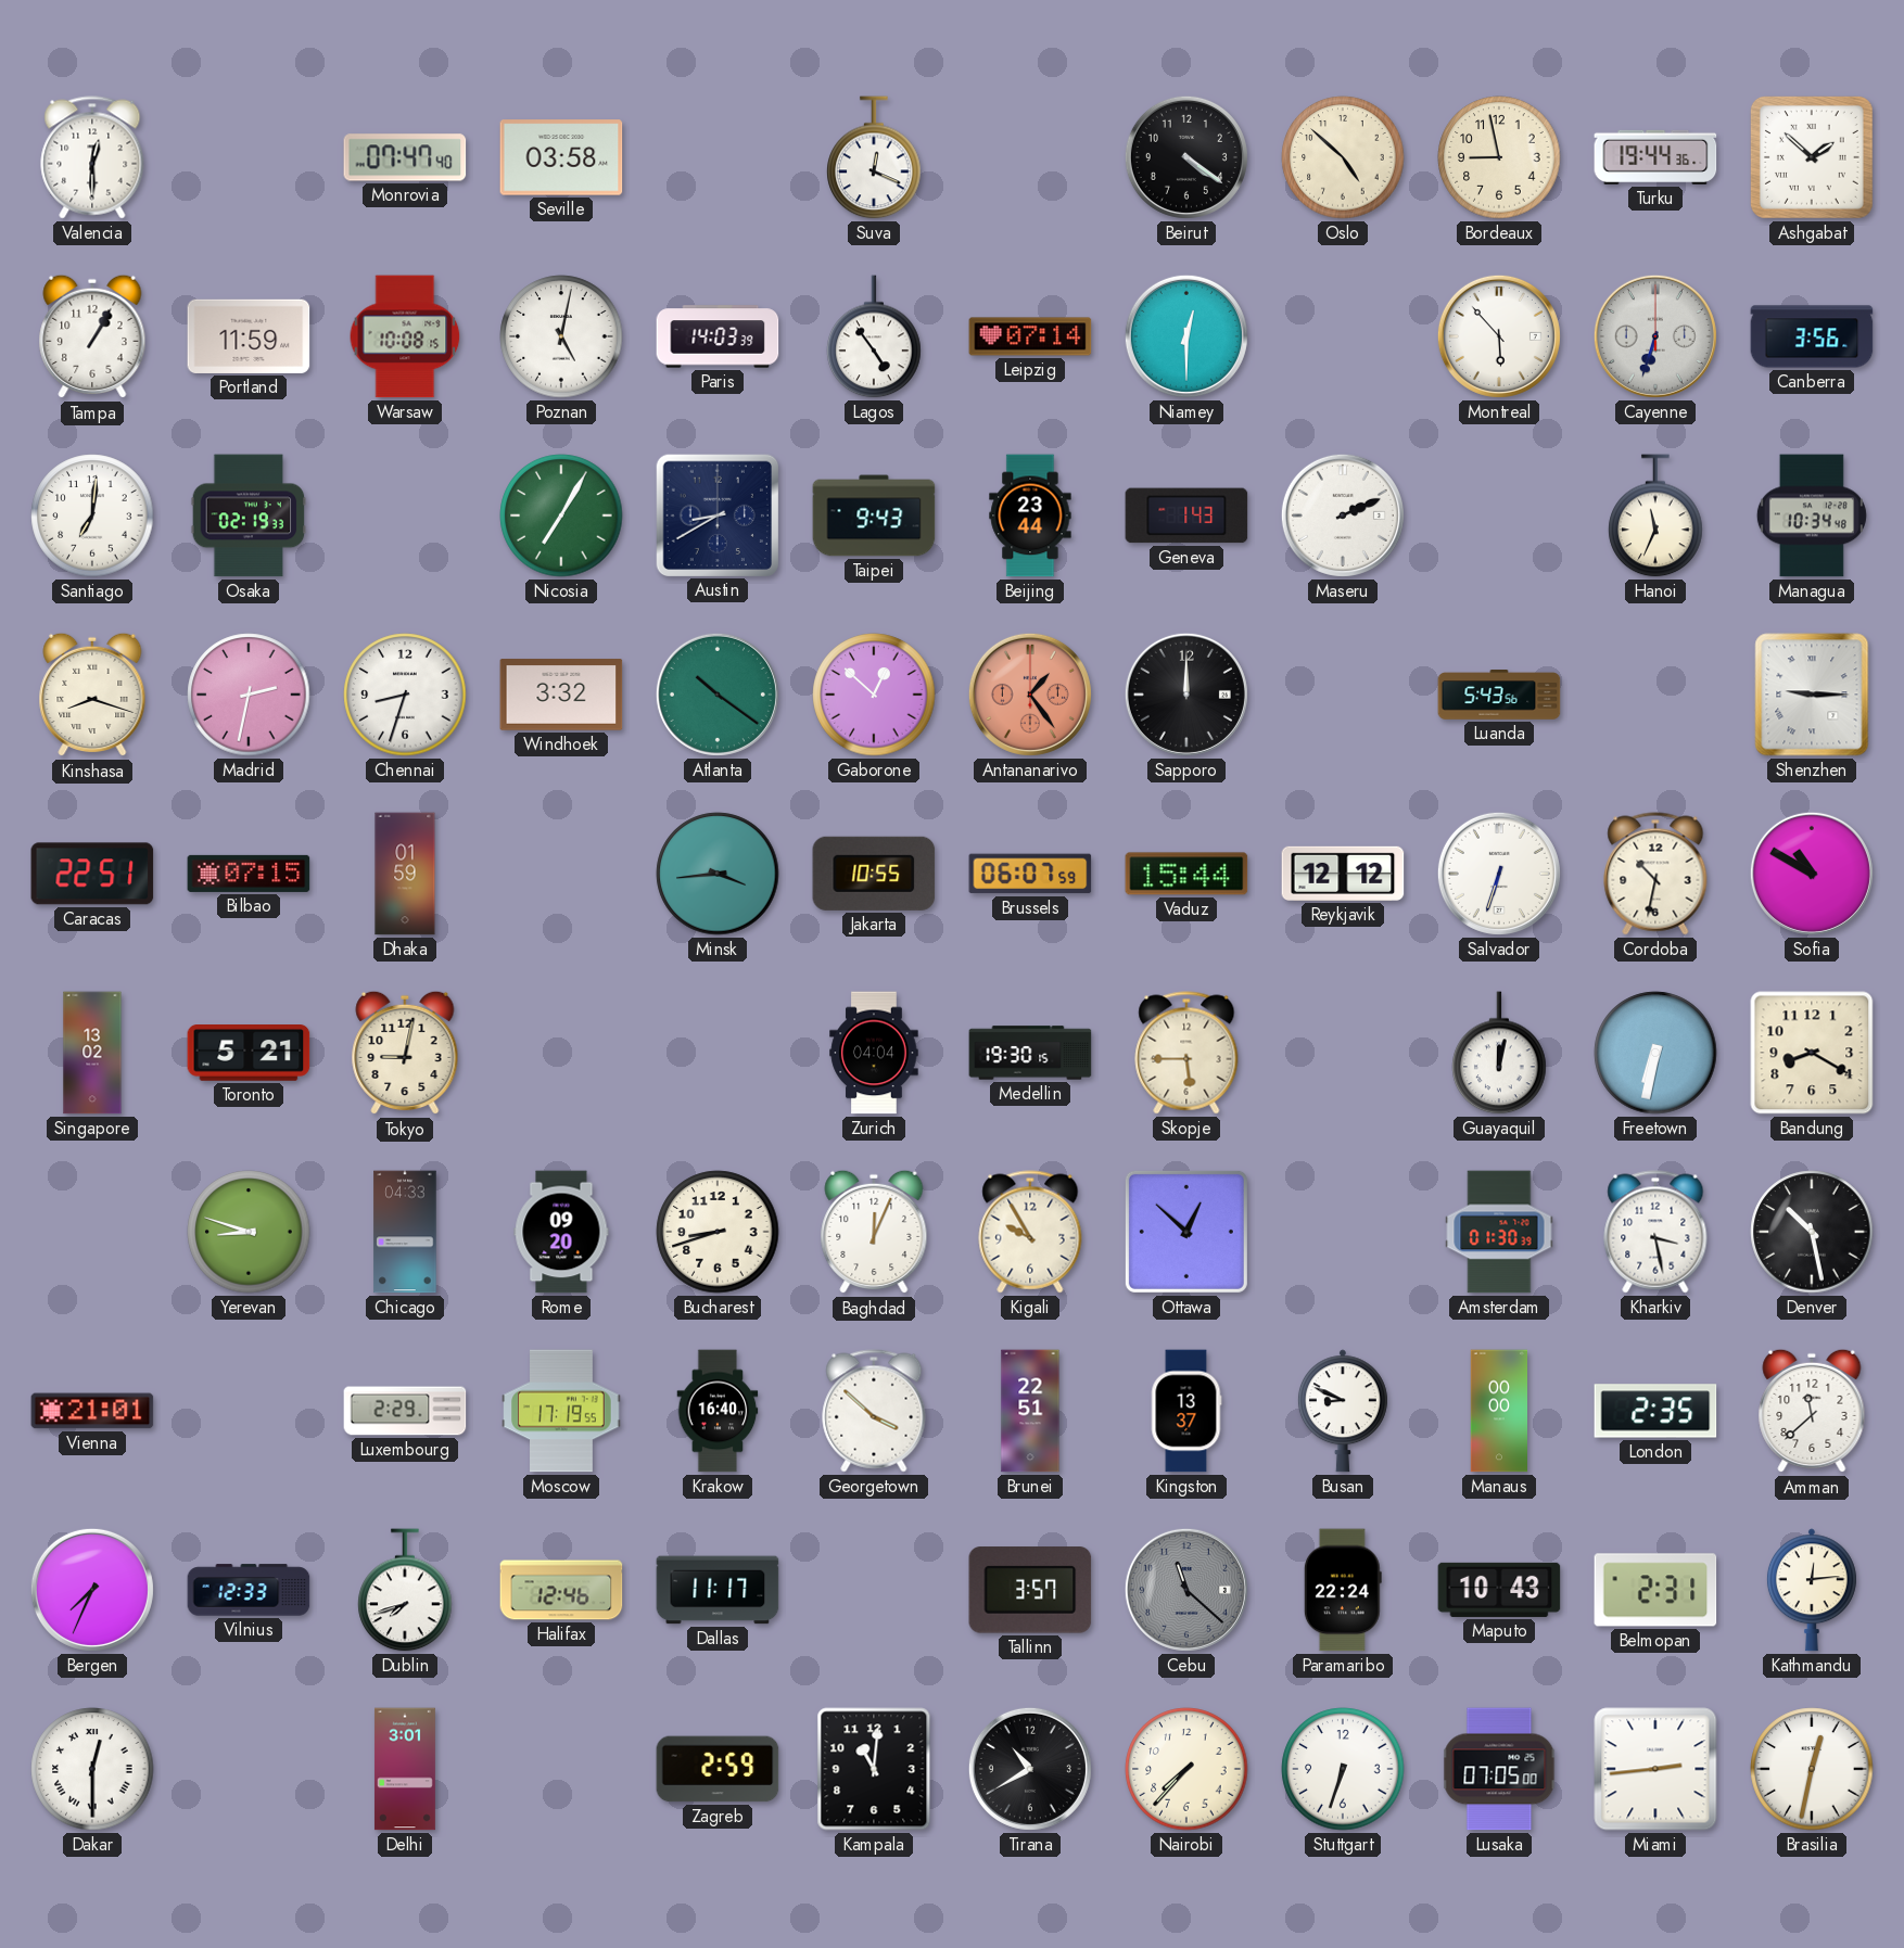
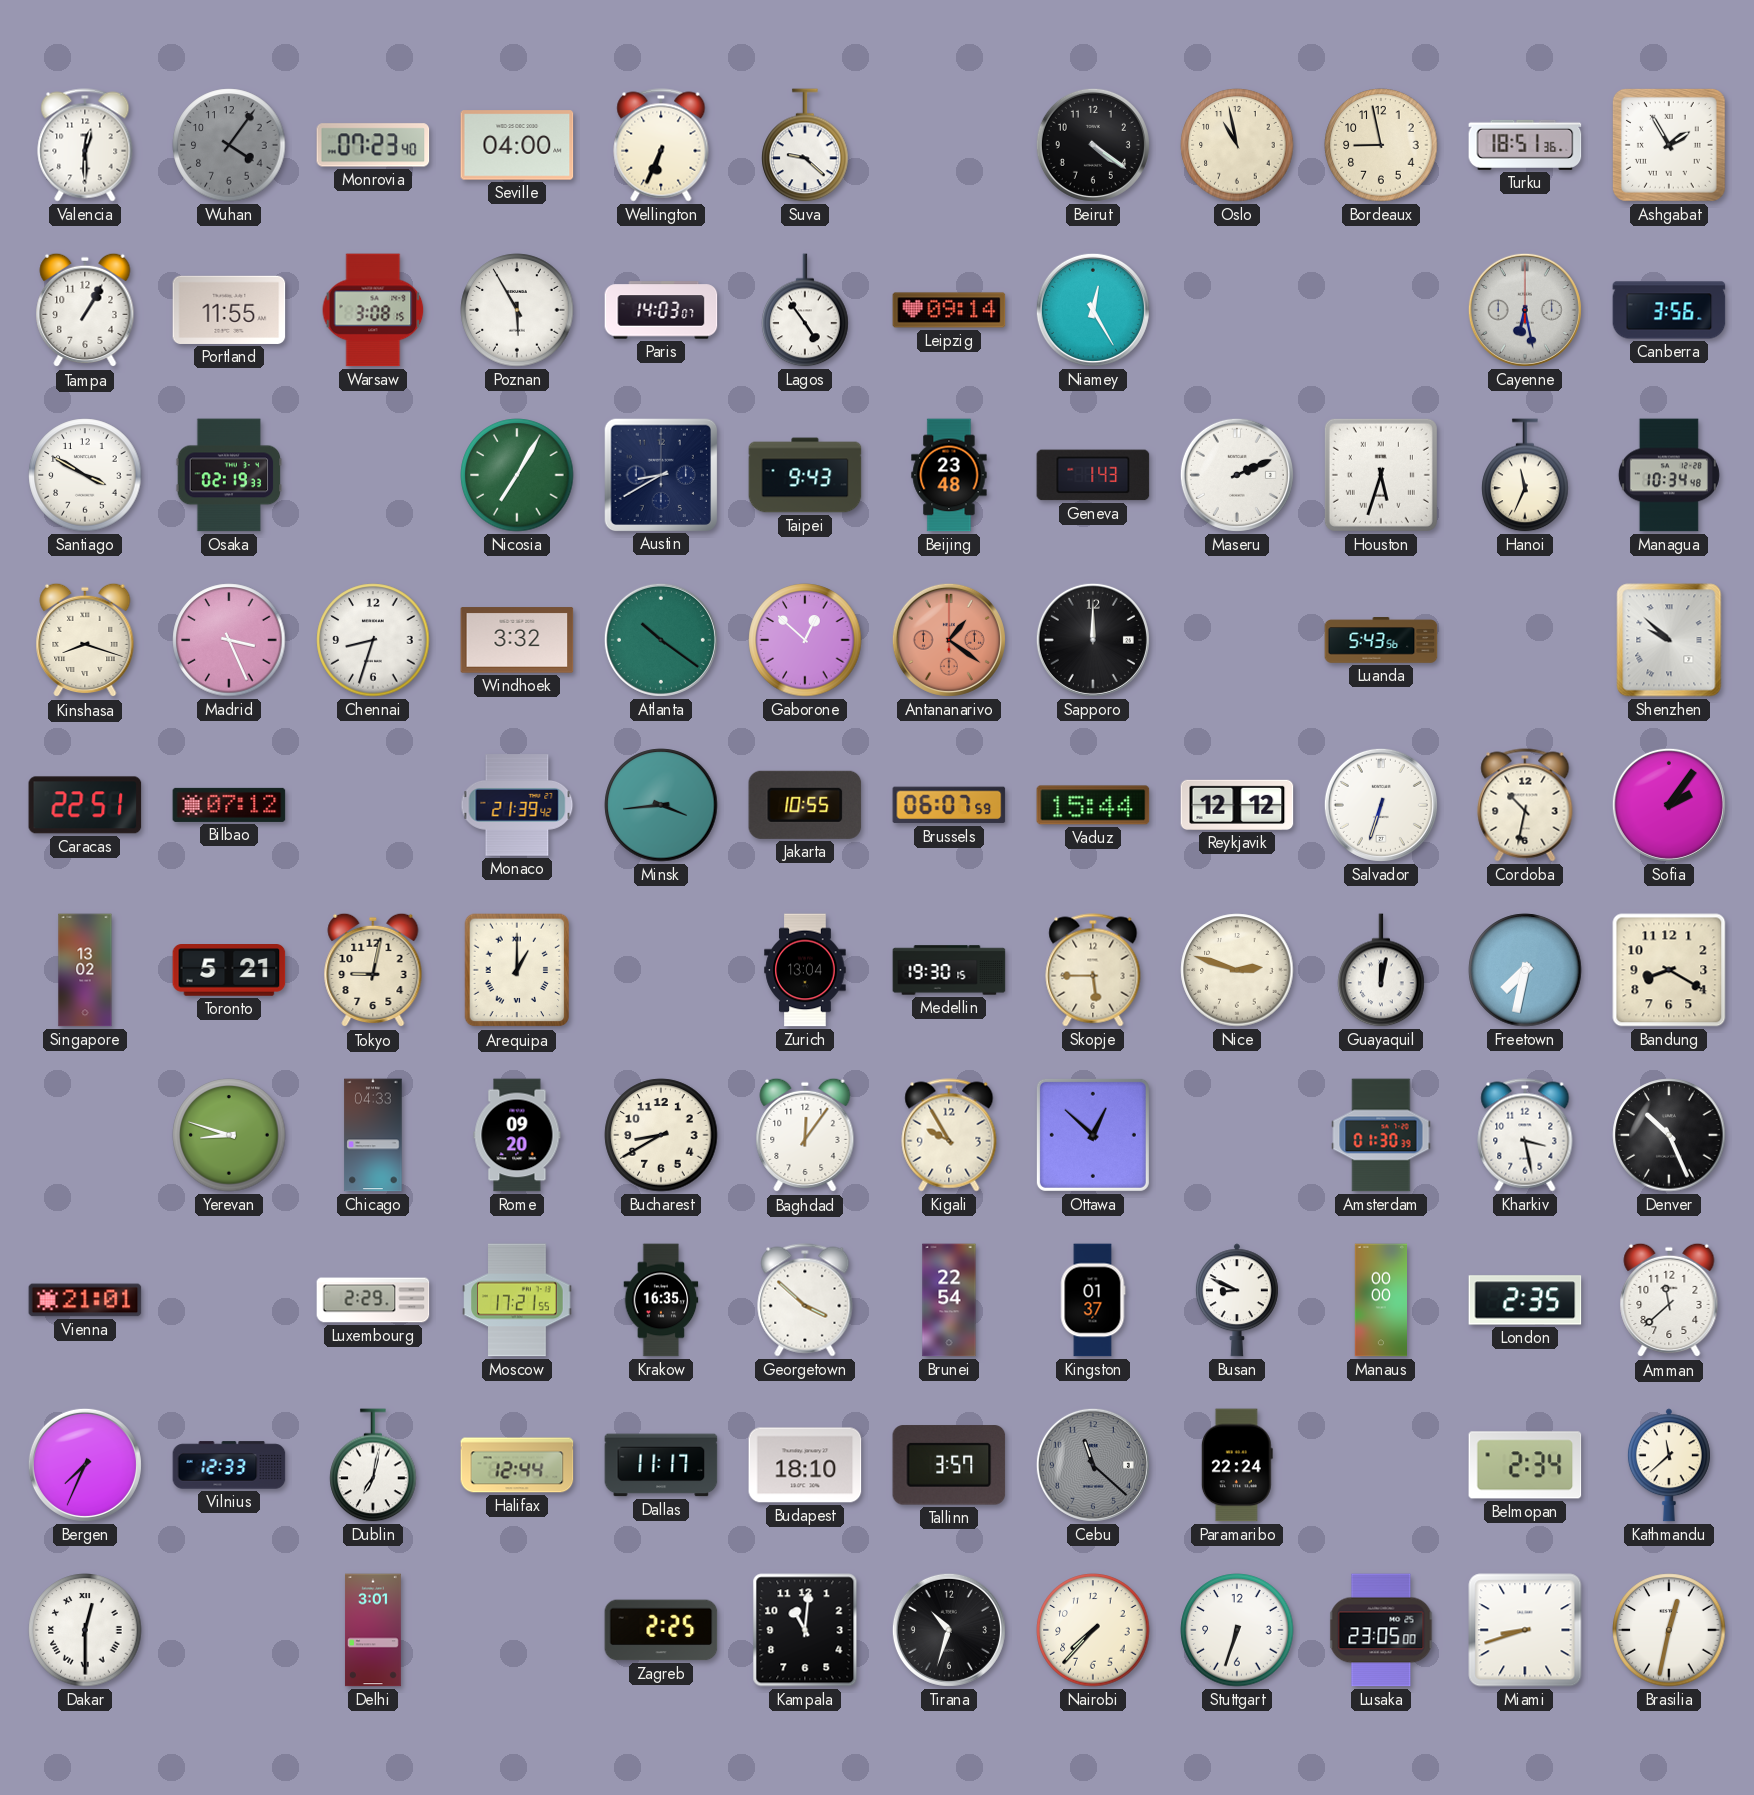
Wuhan: none -> 4:06
Monrovia: 07:47 -> 07:23
Seville: 03:58 -> 04:00
Wellington: none -> 6:34
Suva: 12:19 -> 9:22
Oslo: 4:52 -> 10:58
Turku: 19:44 -> 18:51
Ashgabat: 1:52 -> 1:55
Portland: 11:59 -> 11:55
Warsaw: 10:08 -> 3:08
Poznan: 5:02 -> 5:55
Paris: 14:03:39 -> 14:03:07
Leipzig: 07:14 -> 09:14
Niamey: 12:30 -> 12:25
Montreal: 5:53 -> none
Cayenne: 6:33 -> 6:28
Santiago: 7:01 -> 3:50
Beijing: 23:44 -> 23:48
Houston: none -> 5:33
Madrid: 2:32 -> 3:26
Antananarivo: 1:24 -> 1:21
Shenzhen: 9:15 -> 9:52
Bilbao: 07:15 -> 07:12
Dhaka: 01:59 -> none
Monaco: none -> 21:39
Sofia: 10:50 -> 2:06
Arequipa: none -> 1:00
Zurich: 04:04 -> 13:04
Nice: none -> 2:48
Freetown: 6:32 -> 7:32
Bucharest: 8:42 -> 8:40
Baghdad: 12:04 -> 12:06
Denver: 10:28 -> 10:26
Moscow: 17:19 -> 17:21
Krakow: 16:40 -> 16:35
Brunei: 22:51 -> 22:54
Kingston: 13:37 -> 01:37
Dublin: 7:42 -> 7:02
Halifax: 12:46 -> 12:44
Budapest: none -> 18:10
Maputo: 10:43 -> none
Belmopan: 2:31 -> 2:34
Kathmandu: 12:14 -> 11:38
Zagreb: 2:59 -> 2:25
Tirana: 10:40 -> 10:33
Lusaka: 07:05 -> 23:05
Miami: 2:44 -> 8:42
